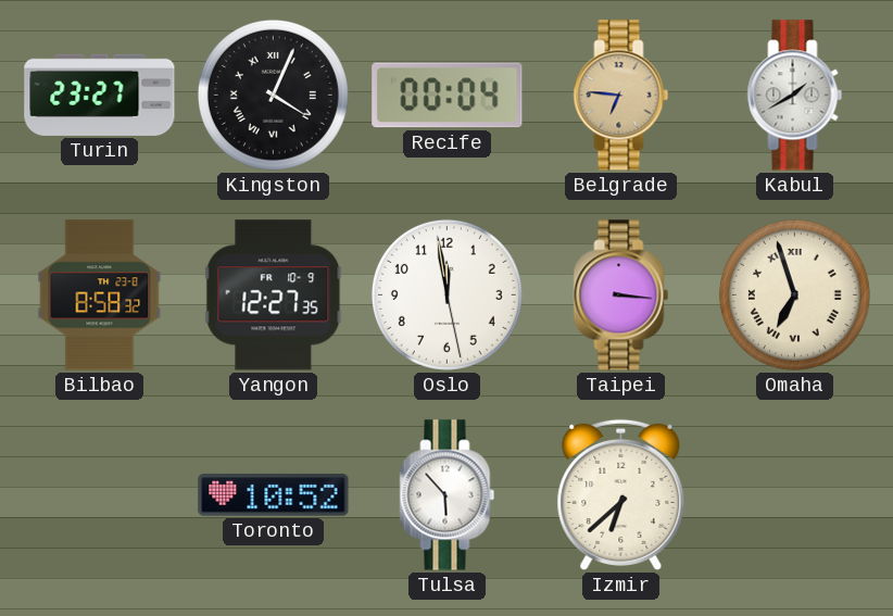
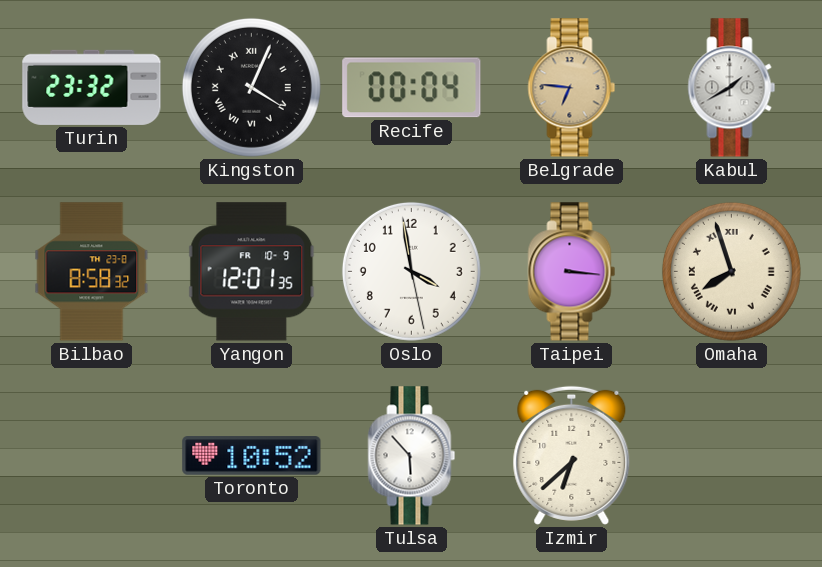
Turin: 23:27 -> 23:32
Yangon: 12:27 -> 12:01
Oslo: 11:58 -> 3:58
Omaha: 6:57 -> 7:57
